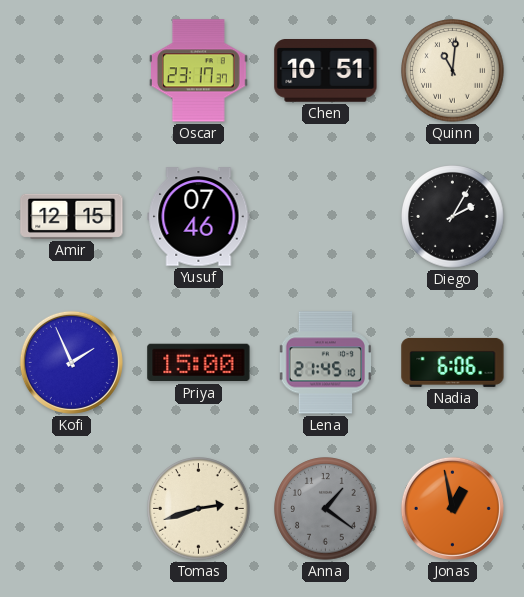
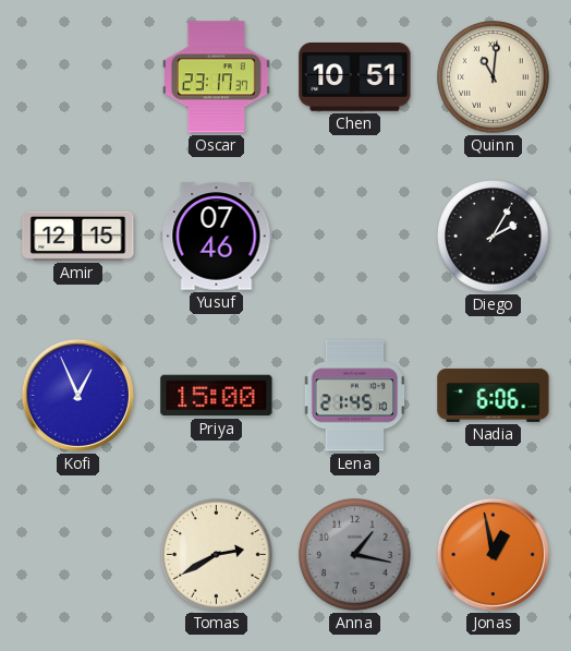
Kofi: 1:56 -> 12:56
Tomas: 2:42 -> 2:40
Anna: 1:21 -> 1:17
